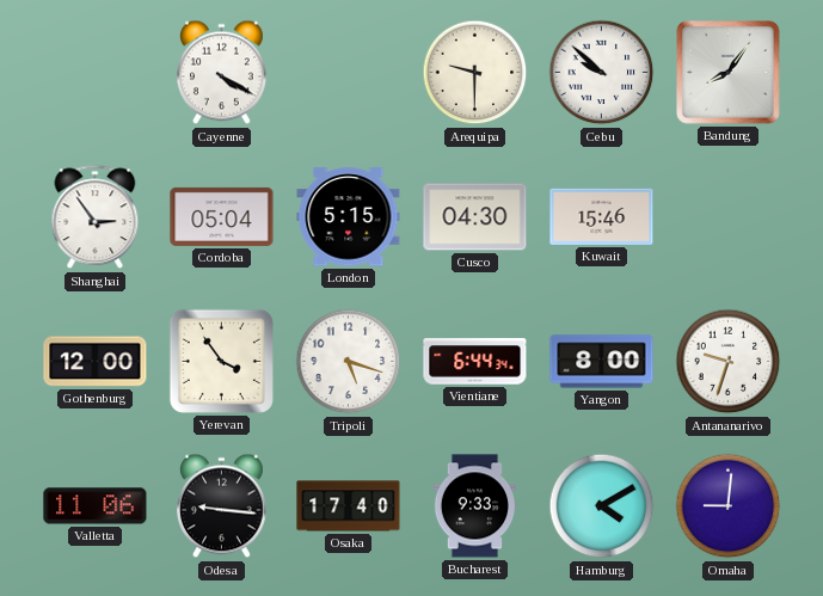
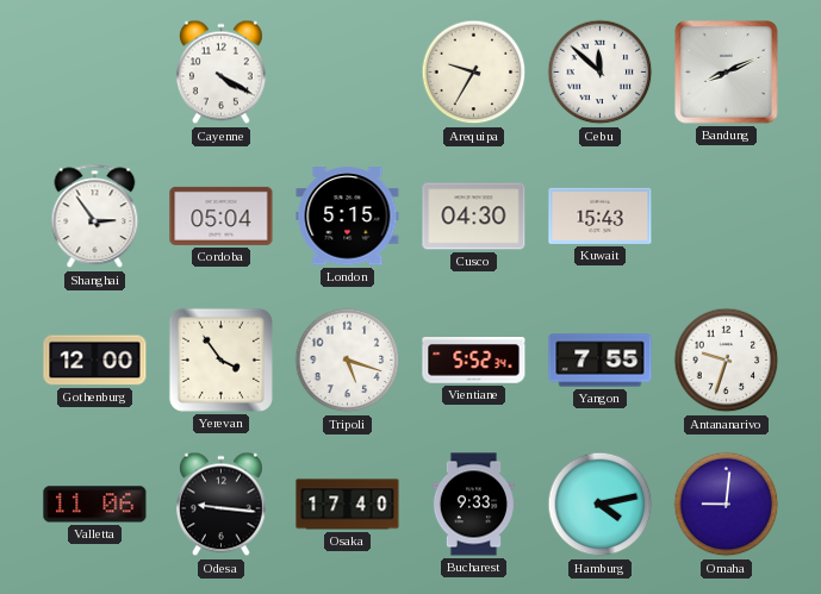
Arequipa: 9:30 -> 9:35
Cebu: 9:52 -> 11:52
Bandung: 8:06 -> 8:11
Kuwait: 15:46 -> 15:43
Vientiane: 6:44 -> 5:52
Yangon: 8:00 -> 7:55
Hamburg: 4:10 -> 4:13
